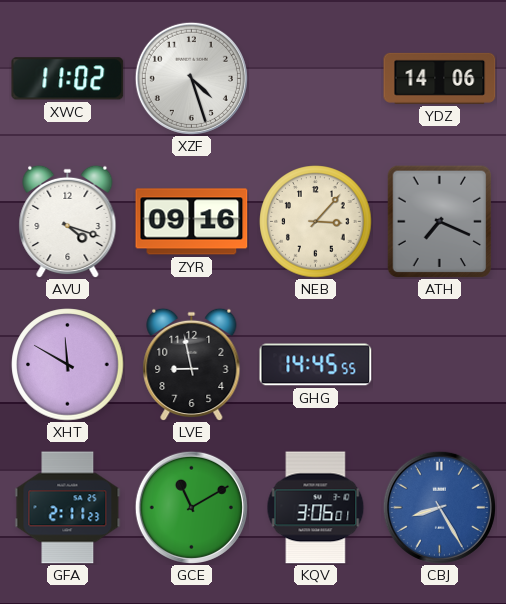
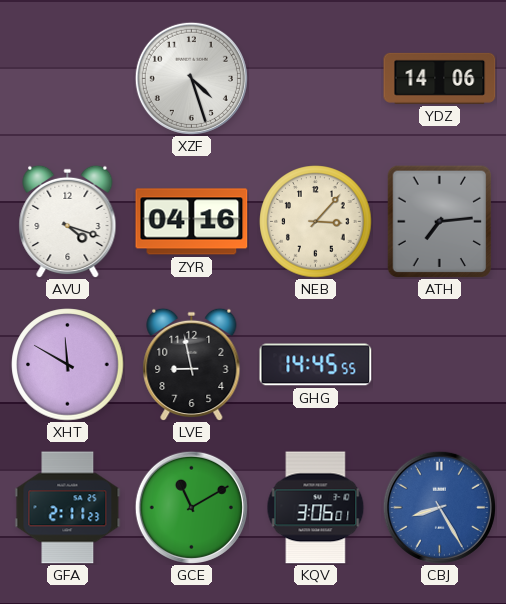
XWC: 11:02 -> none
ZYR: 09:16 -> 04:16
ATH: 7:19 -> 7:14
